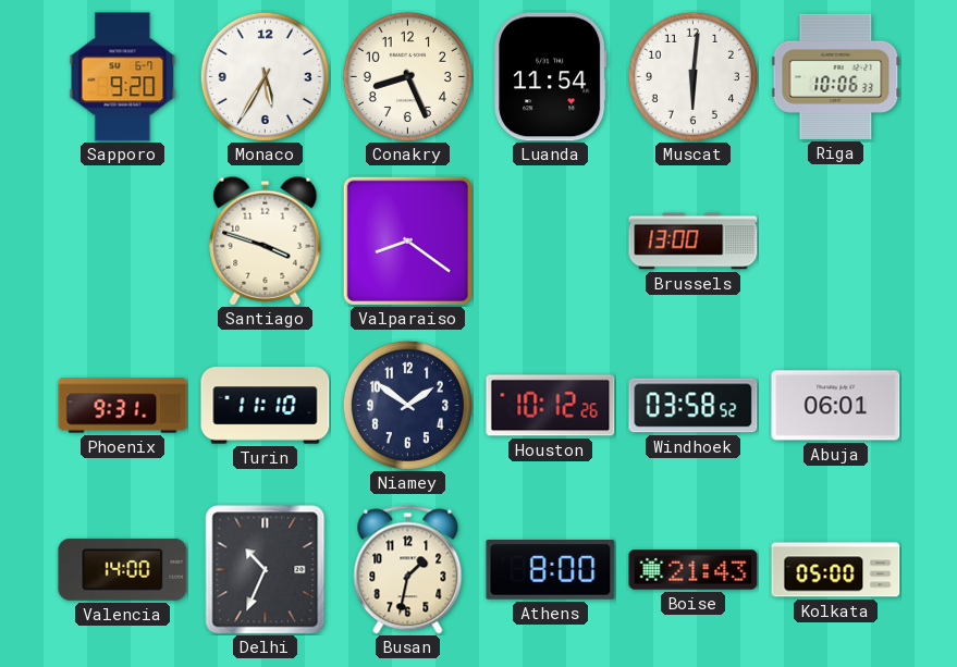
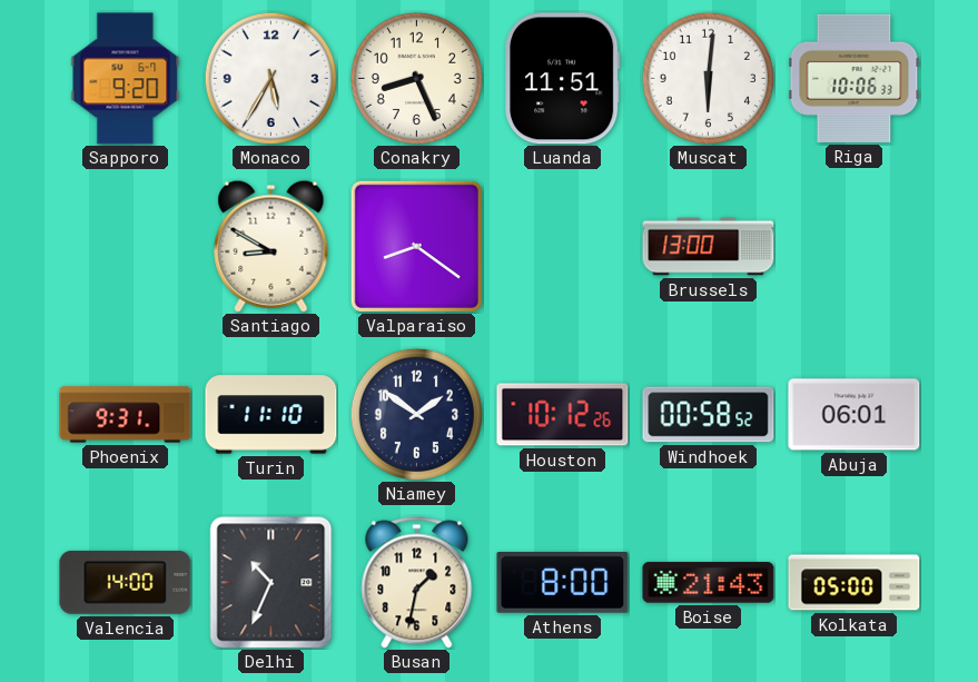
Luanda: 11:54 -> 11:51
Santiago: 3:48 -> 8:50
Windhoek: 03:58 -> 00:58
